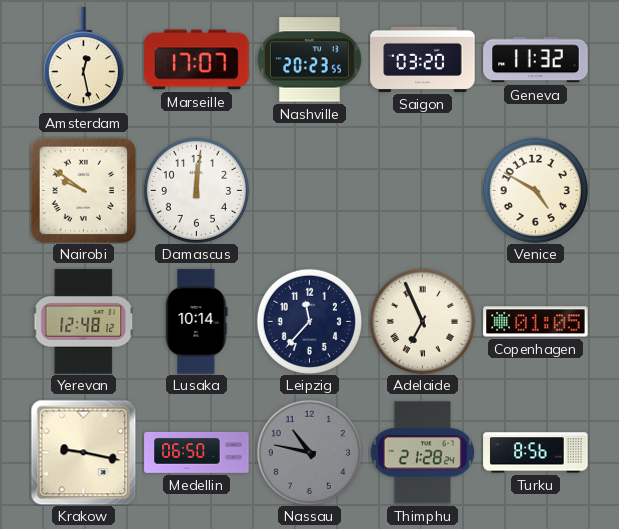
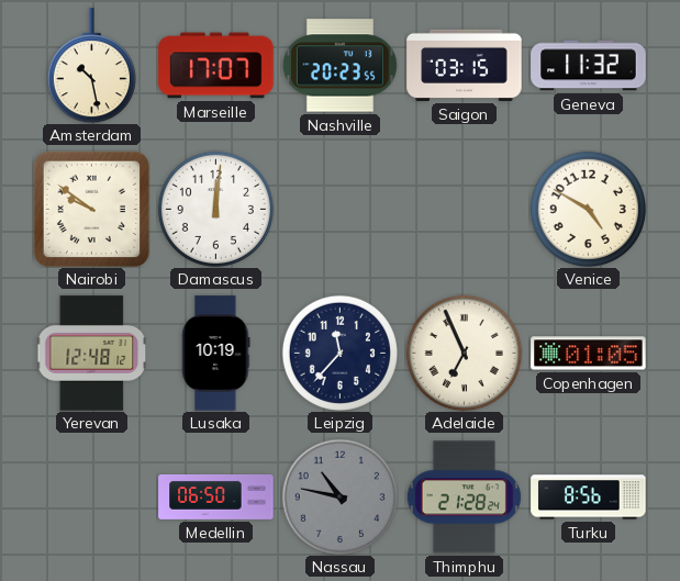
Amsterdam: 12:28 -> 10:28
Saigon: 03:20 -> 03:15
Lusaka: 10:14 -> 10:19
Krakow: 9:17 -> none
